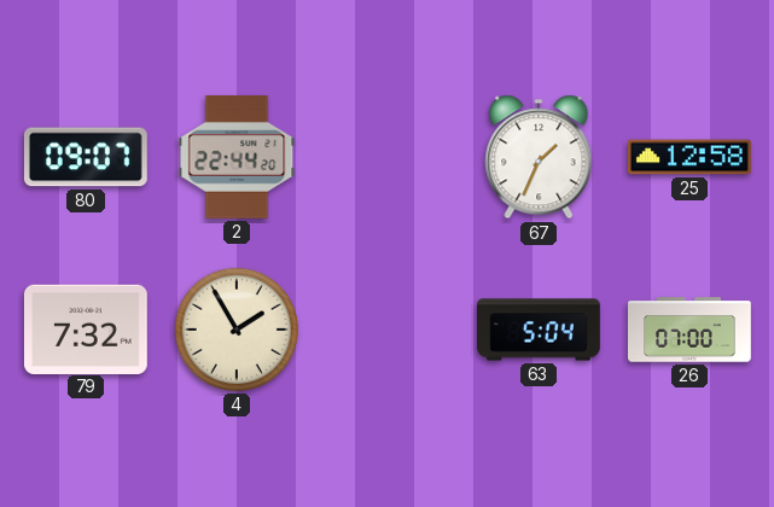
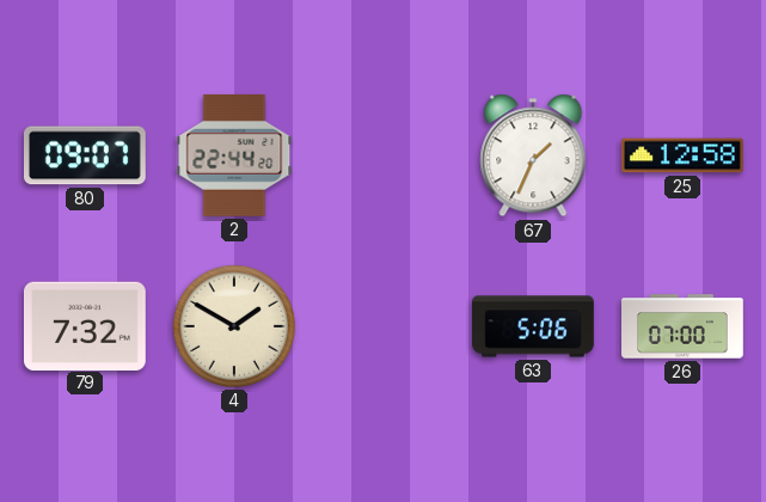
4: 1:55 -> 1:50
63: 5:04 -> 5:06
